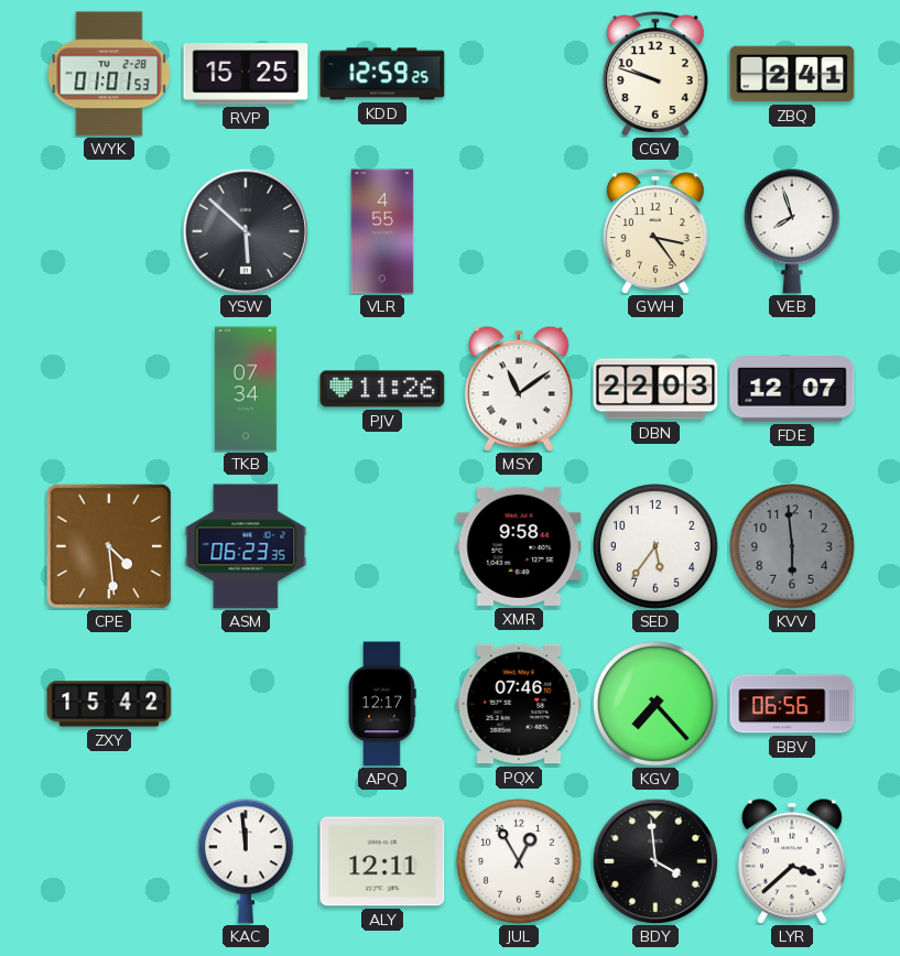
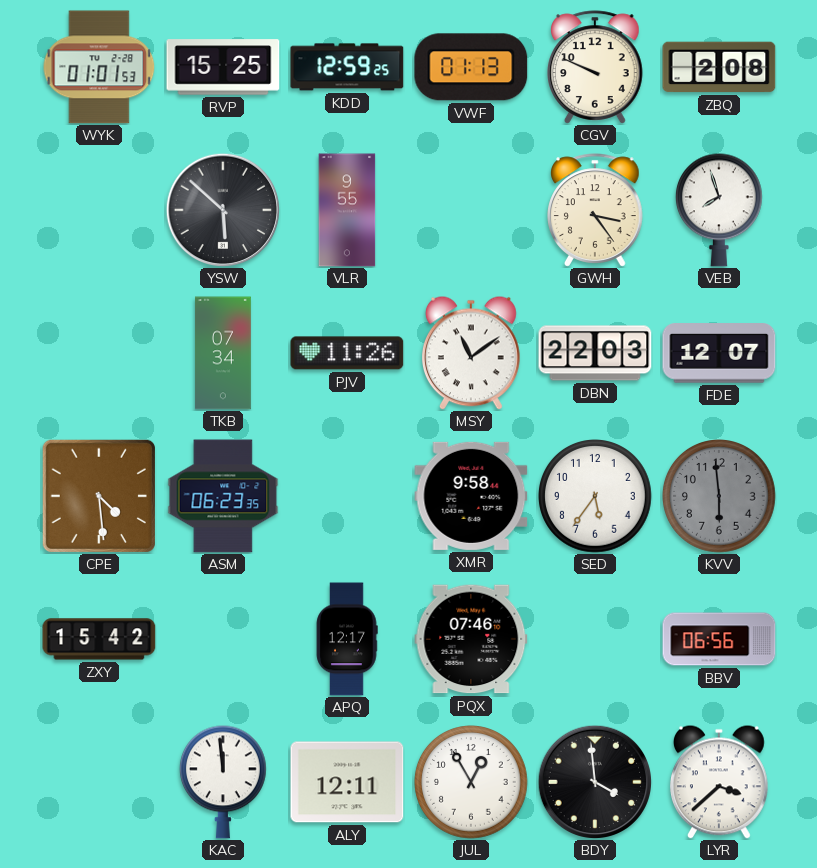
VWF: none -> 01:13
CGV: 9:48 -> 9:49
ZBQ: 2:41 -> 2:08
VLR: 4:55 -> 9:55
KGV: 7:23 -> none
